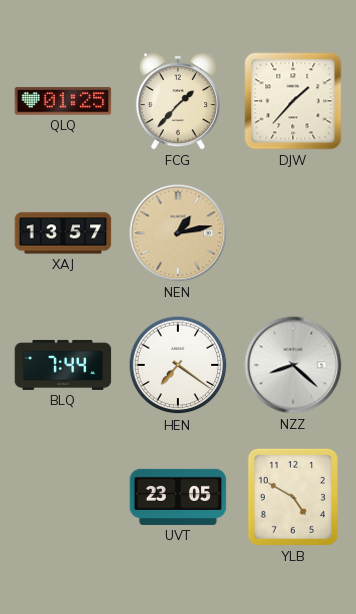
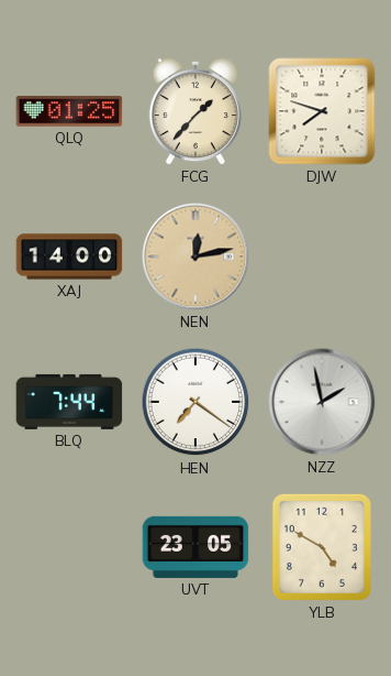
DJW: 1:37 -> 7:48
XAJ: 13:57 -> 14:00
NEN: 1:13 -> 12:13
NZZ: 8:22 -> 1:58
